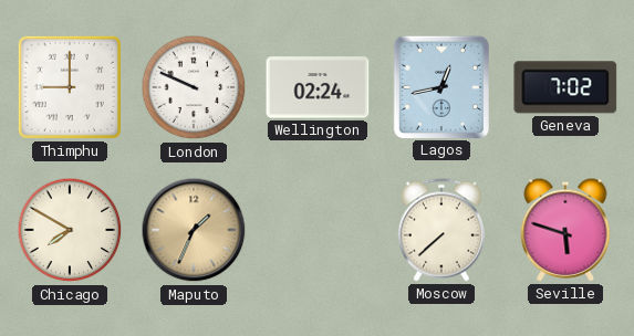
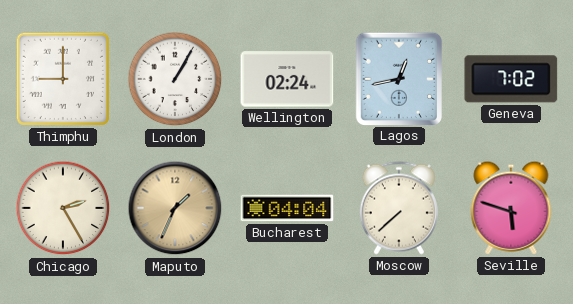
London: 9:49 -> 1:05
Chicago: 7:50 -> 2:25
Bucharest: none -> 04:04
